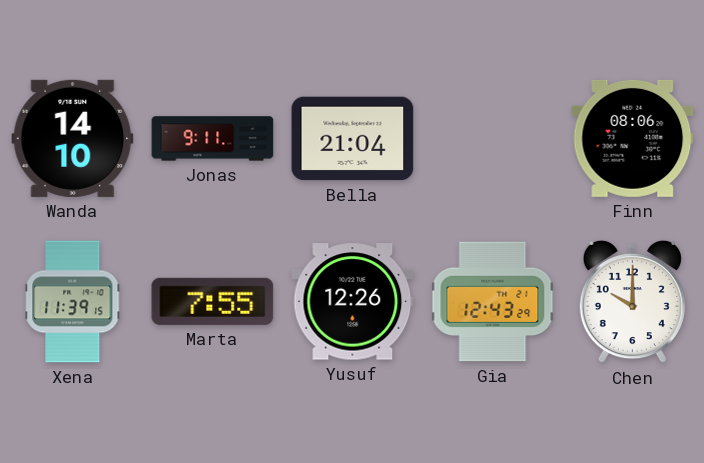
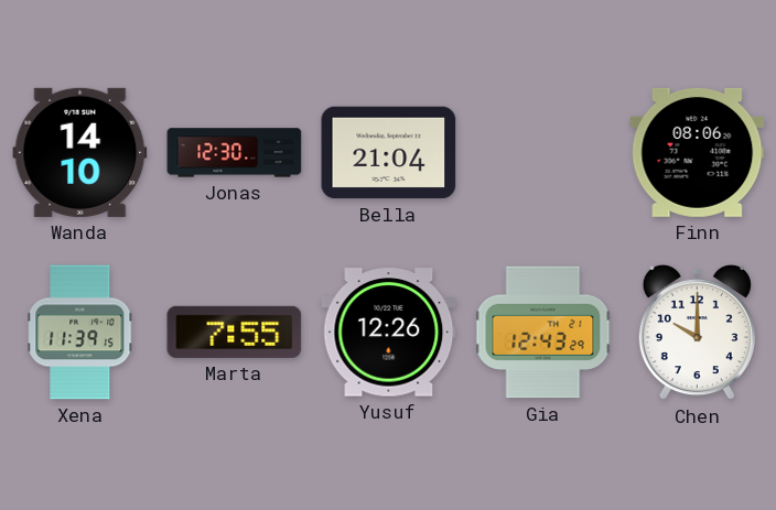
Jonas: 9:11 -> 12:30
